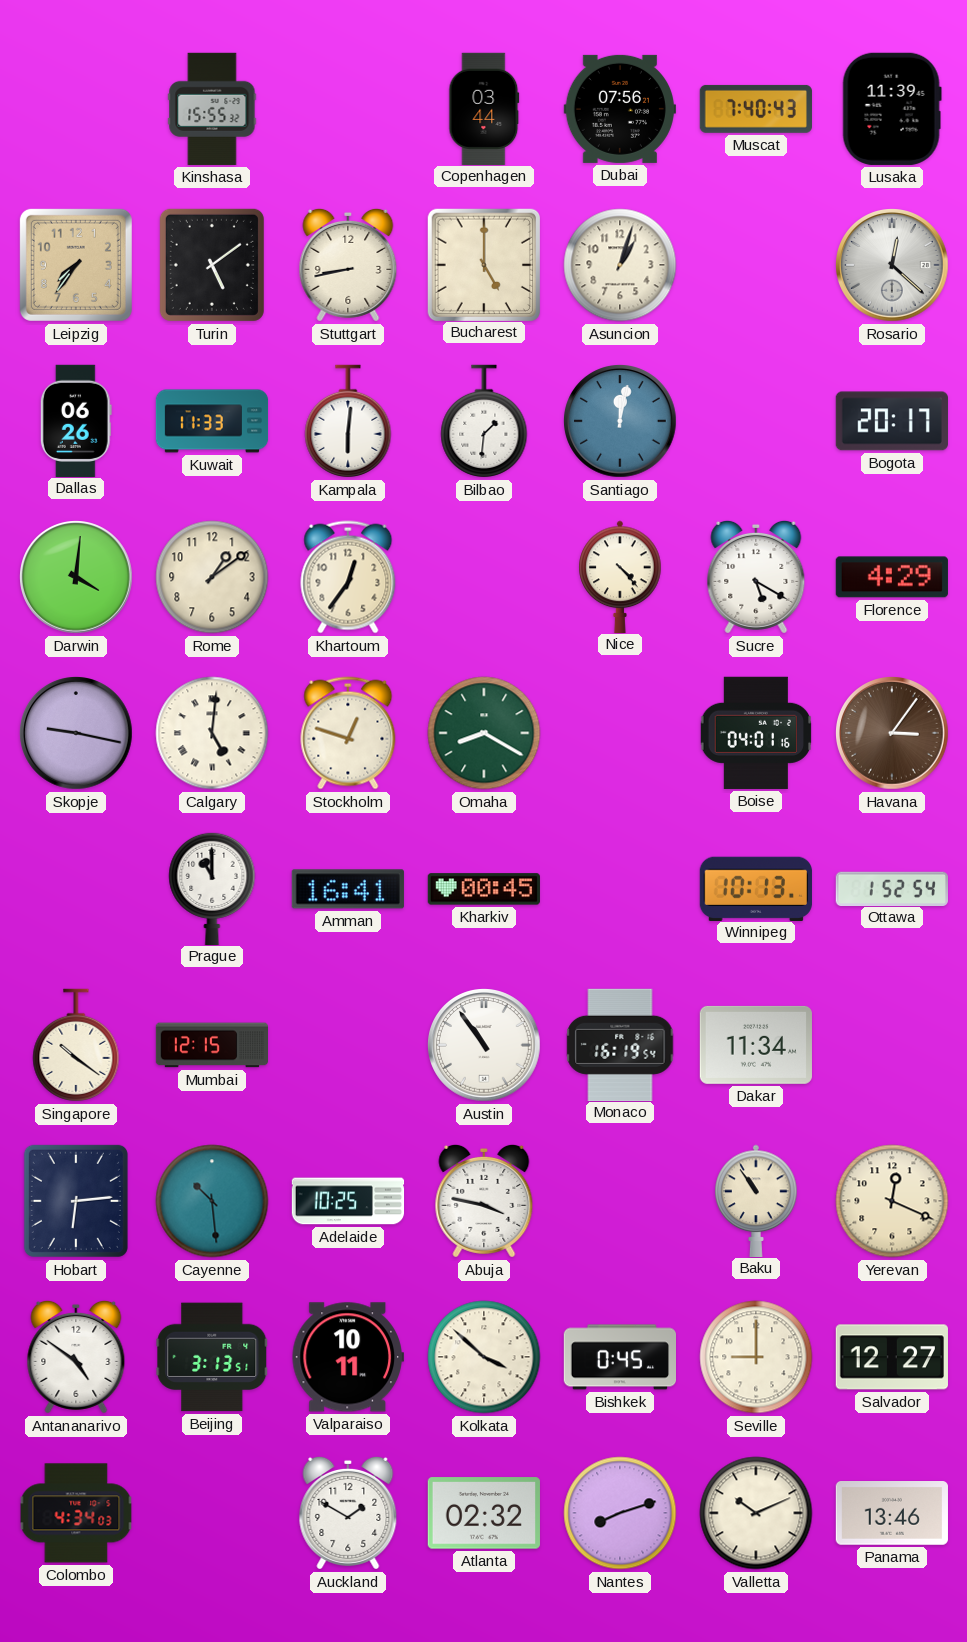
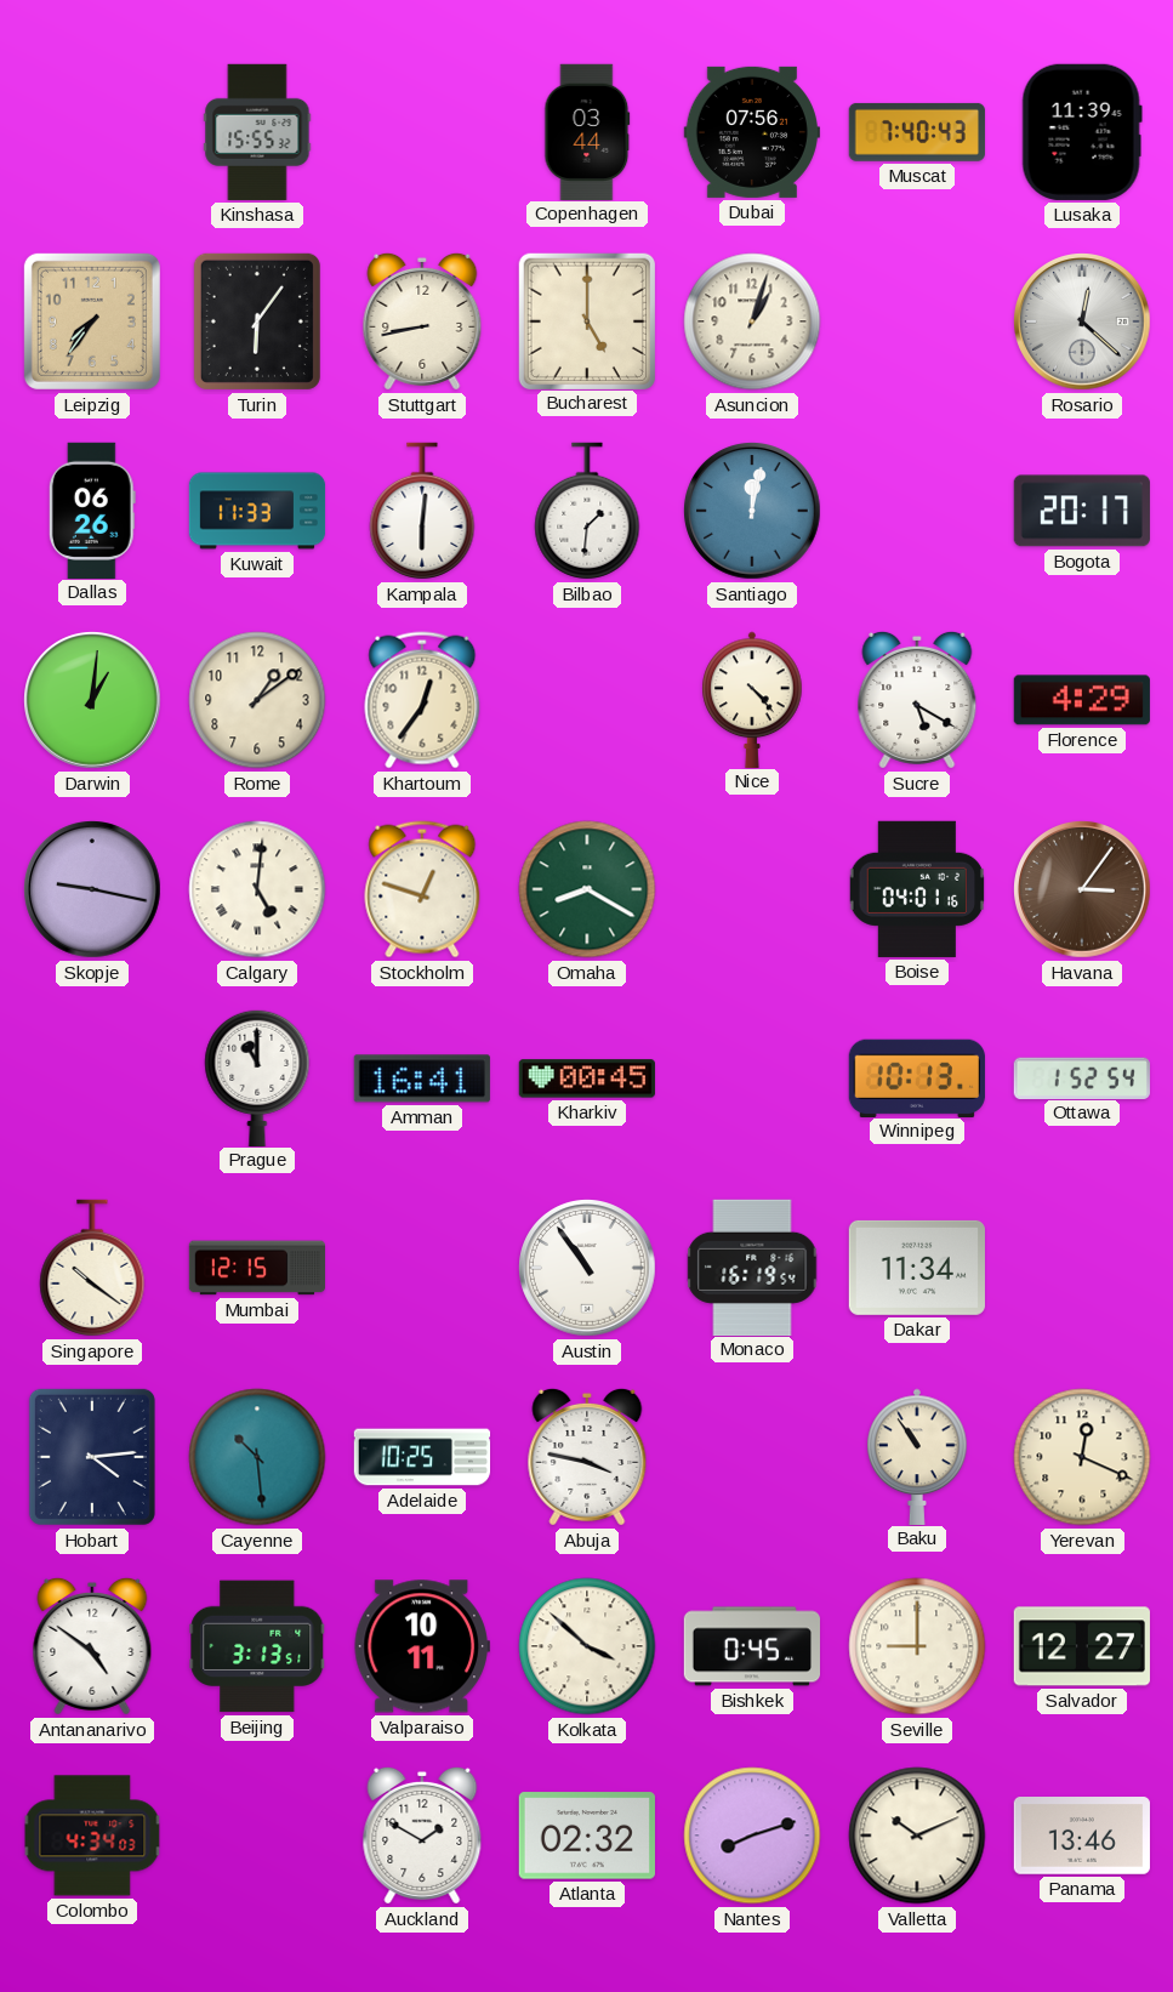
Turin: 5:09 -> 6:06
Darwin: 4:01 -> 1:01
Hobart: 6:14 -> 4:14
